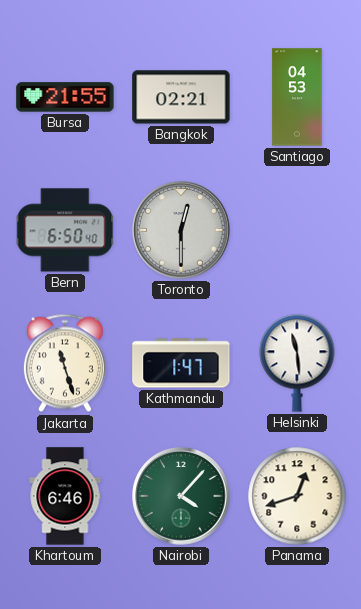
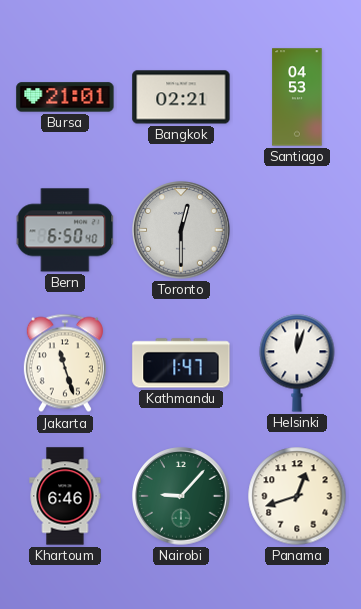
Bursa: 21:55 -> 21:01
Helsinki: 11:29 -> 12:03
Nairobi: 4:07 -> 9:07
